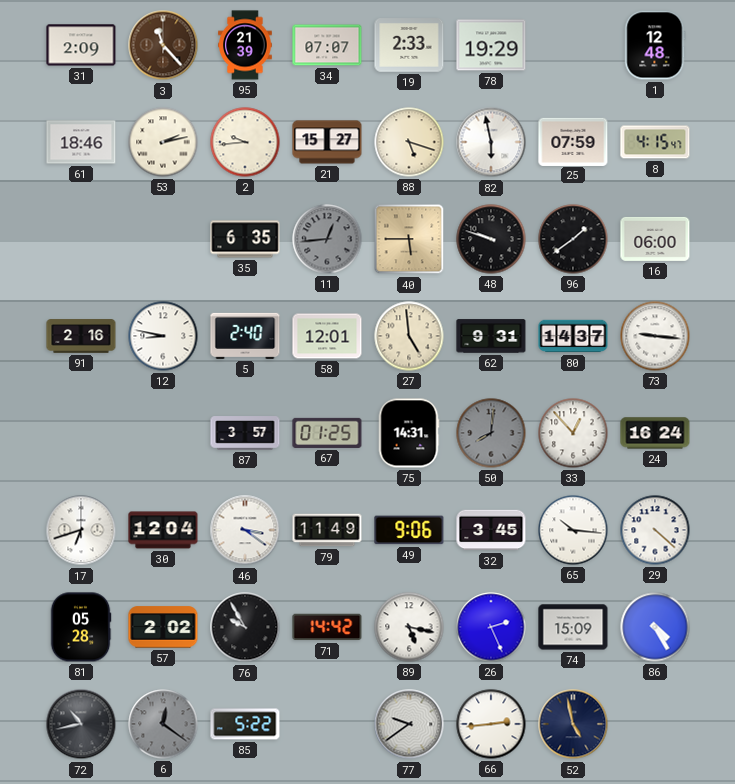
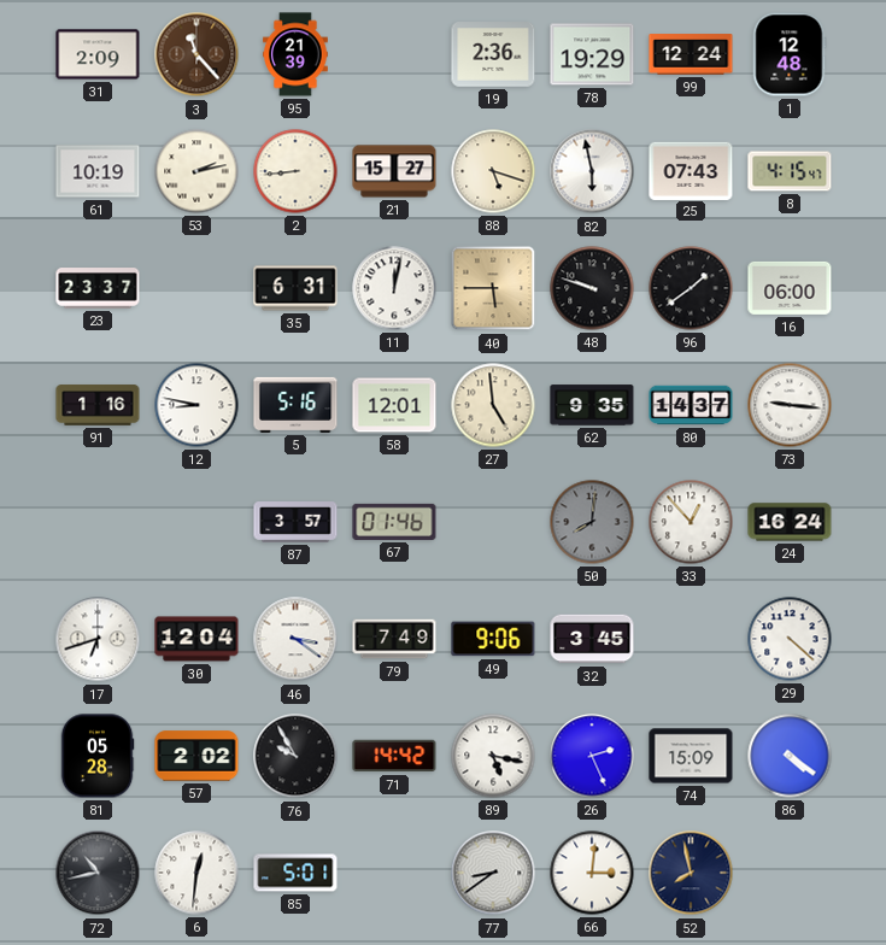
34: 07:07 -> none
19: 2:33 -> 2:36
99: none -> 12:24
61: 18:46 -> 10:19
2: 9:44 -> 8:44
25: 07:59 -> 07:43
23: none -> 23:37
35: 6:35 -> 6:31
11: 12:44 -> 12:02
11 dial: grey -> white
91: 2:16 -> 1:16
5: 2:40 -> 5:16
62: 9:31 -> 9:35
67: 01:25 -> 01:46
75: 14:31 -> none
79: 11:49 -> 7:49
65: 10:16 -> none
86: 4:25 -> 4:21
6: 12:21 -> 12:31
6 dial: grey -> white
85: 5:22 -> 5:01
77: 9:39 -> 8:39
66: 2:44 -> 3:01
52: 4:58 -> 7:58
